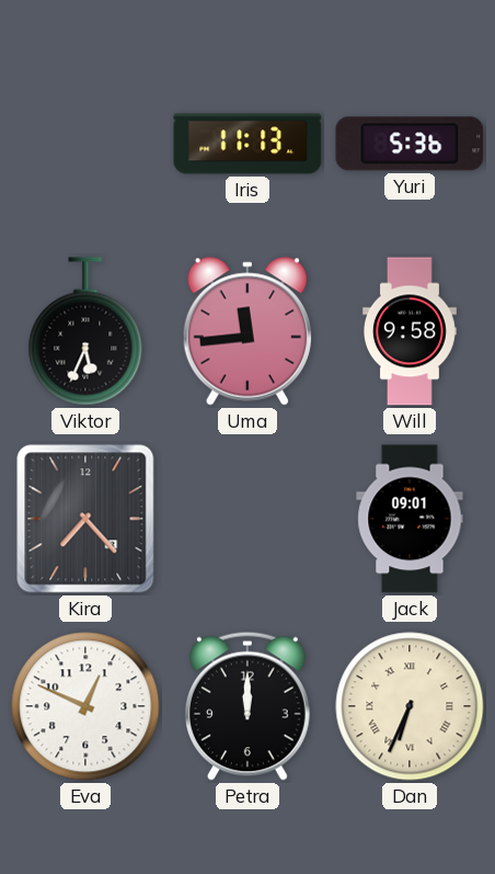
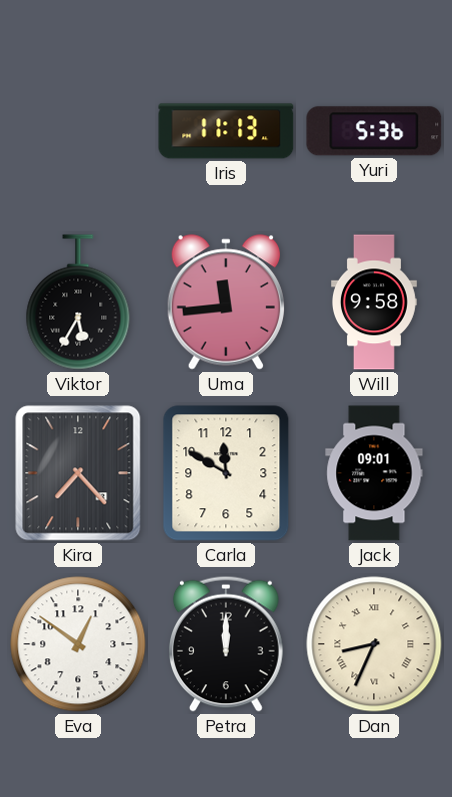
Viktor: 5:34 -> 5:35
Carla: none -> 11:50
Eva: 12:49 -> 12:51
Dan: 6:34 -> 8:34
